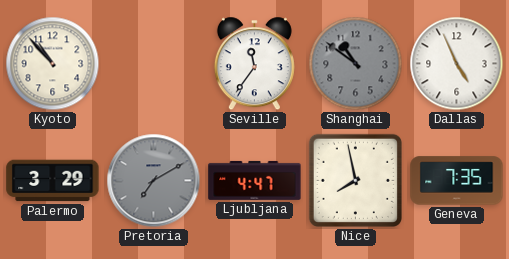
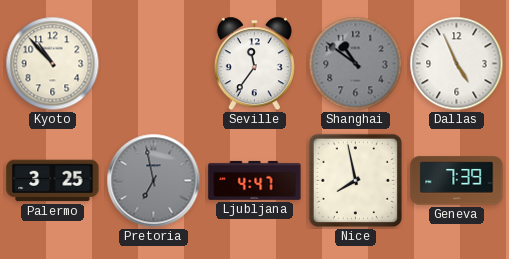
Palermo: 3:29 -> 3:25
Pretoria: 7:10 -> 6:58
Geneva: 7:35 -> 7:39
